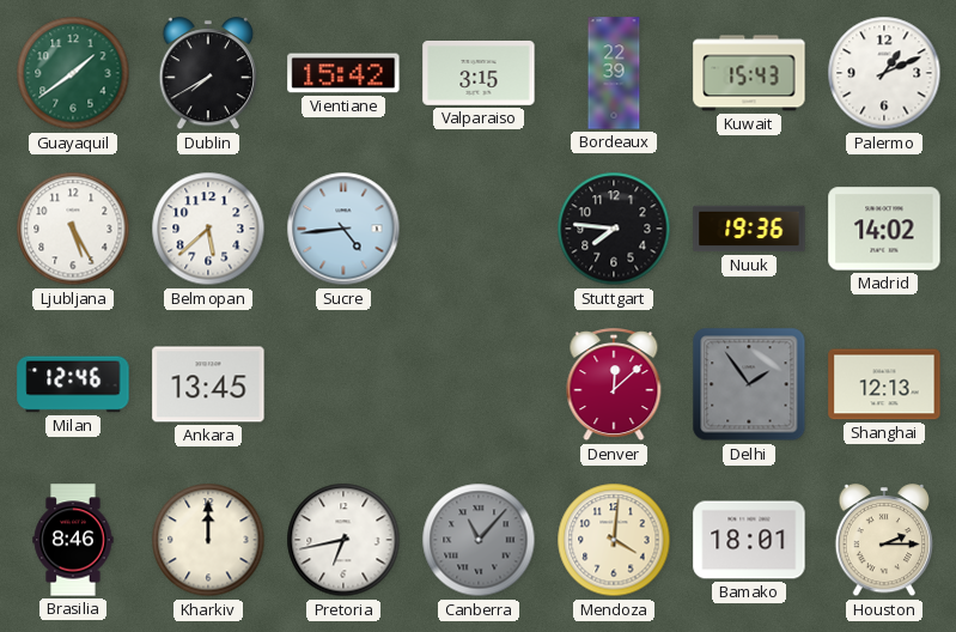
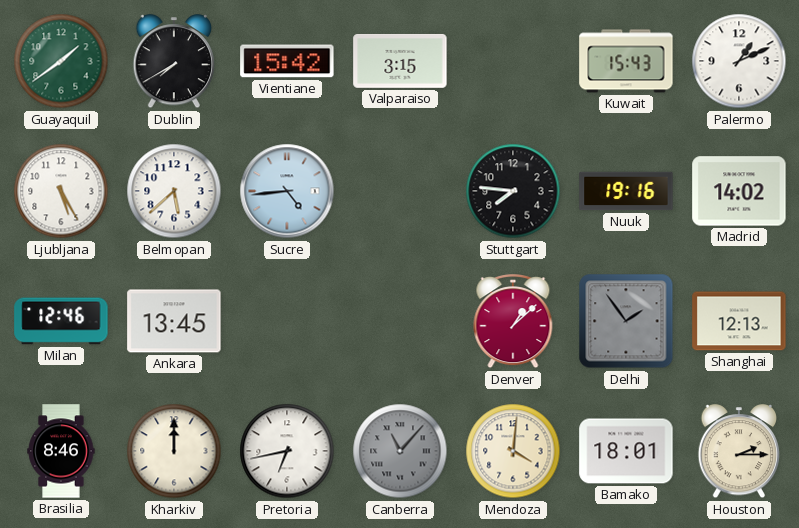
Bordeaux: 22:39 -> none
Nuuk: 19:36 -> 19:16
Denver: 12:08 -> 1:08
